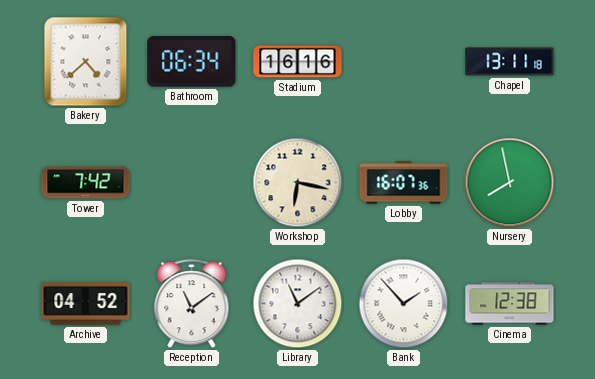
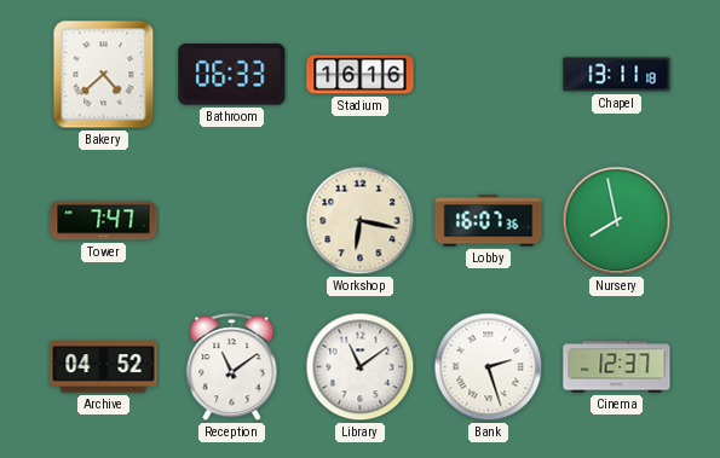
Bathroom: 06:34 -> 06:33
Tower: 7:42 -> 7:47
Bank: 1:53 -> 2:27
Cinema: 12:38 -> 12:37
